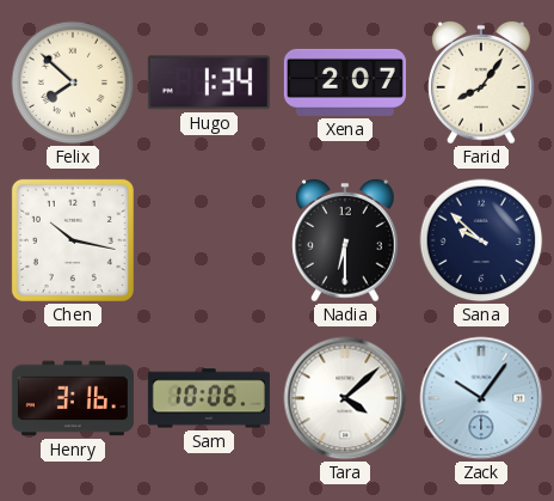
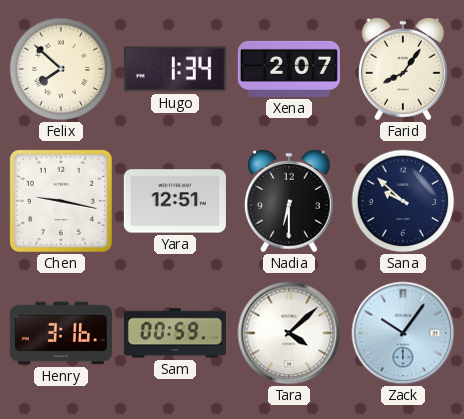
Chen: 10:17 -> 9:17
Yara: none -> 12:51
Sam: 10:06 -> 00:59
